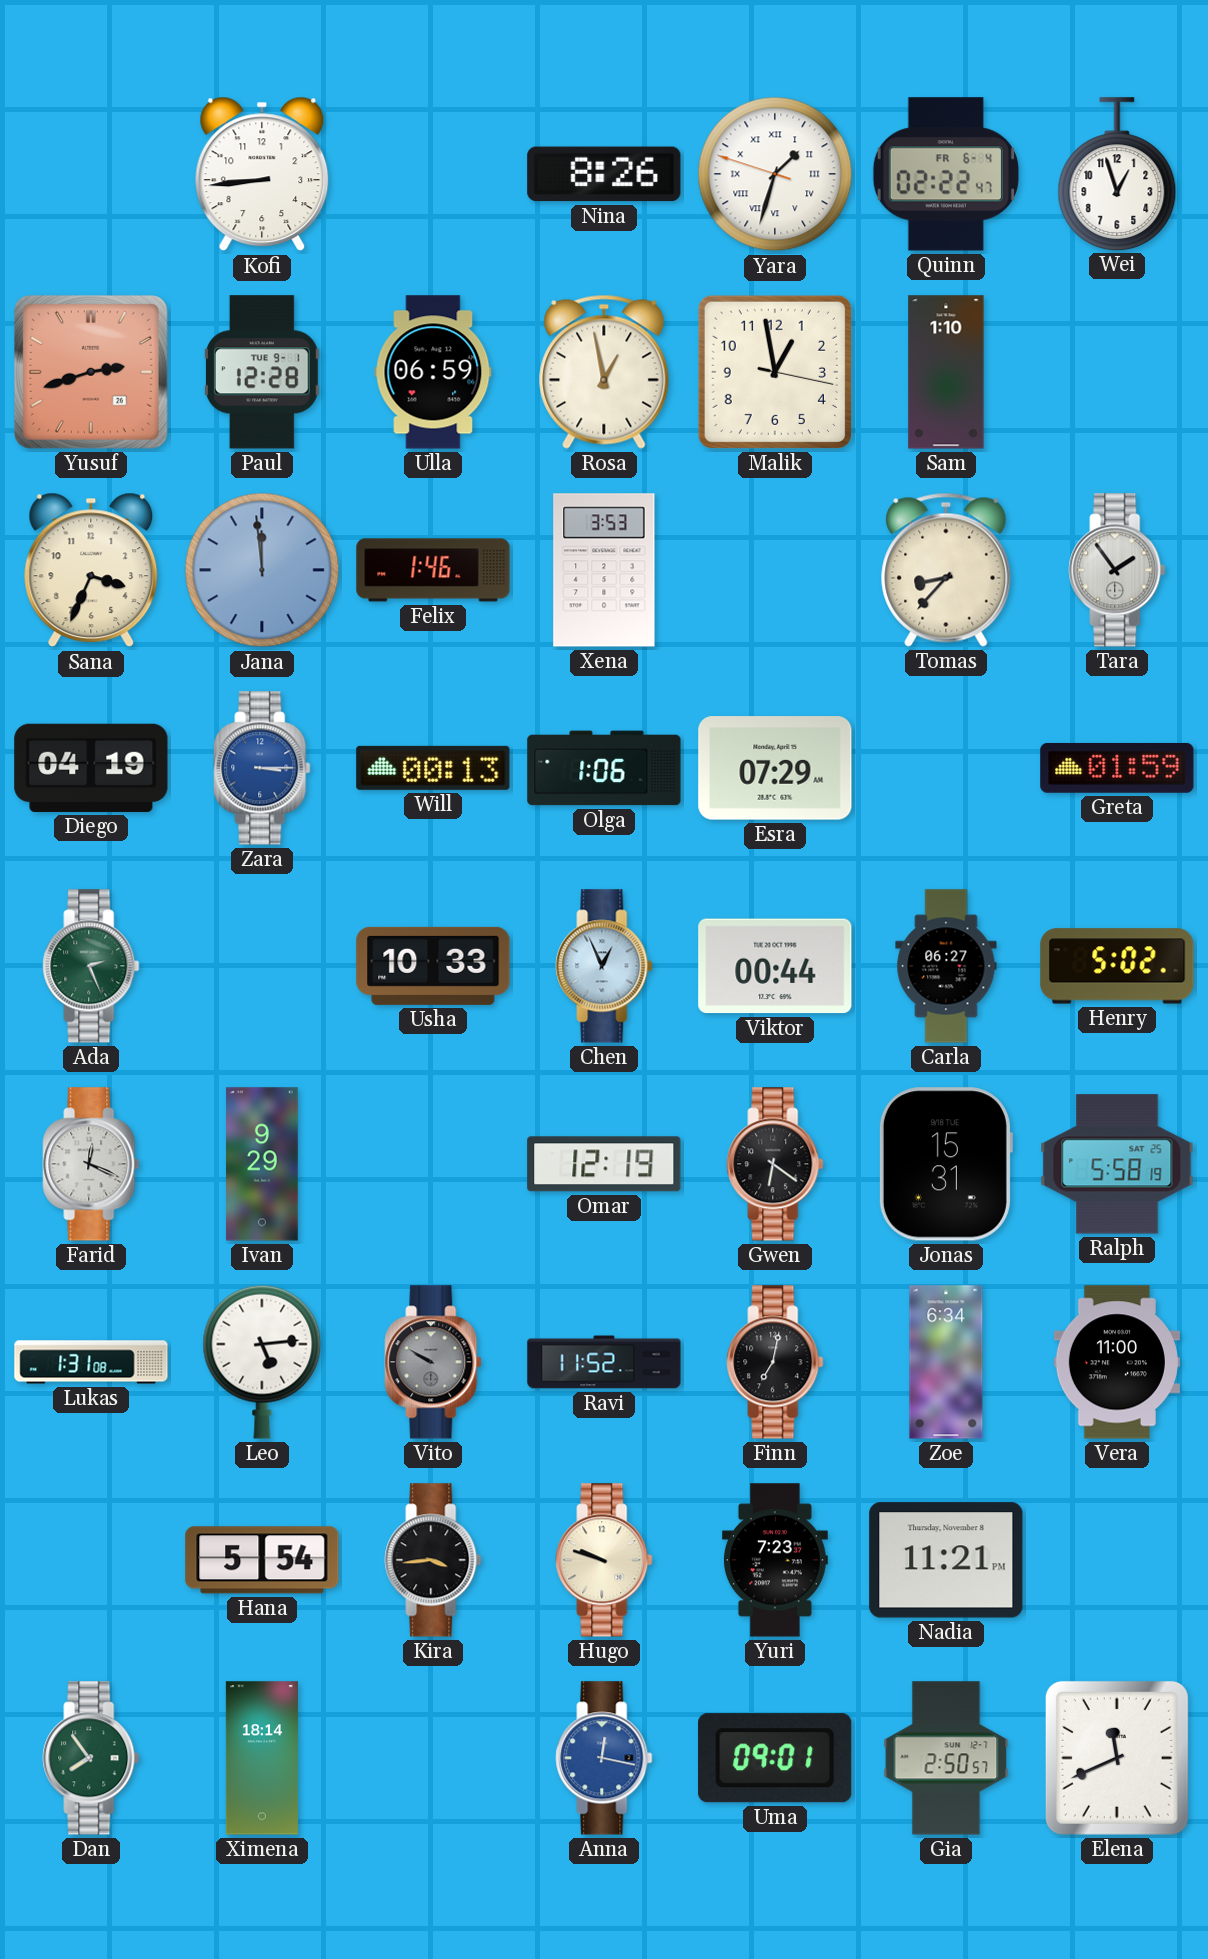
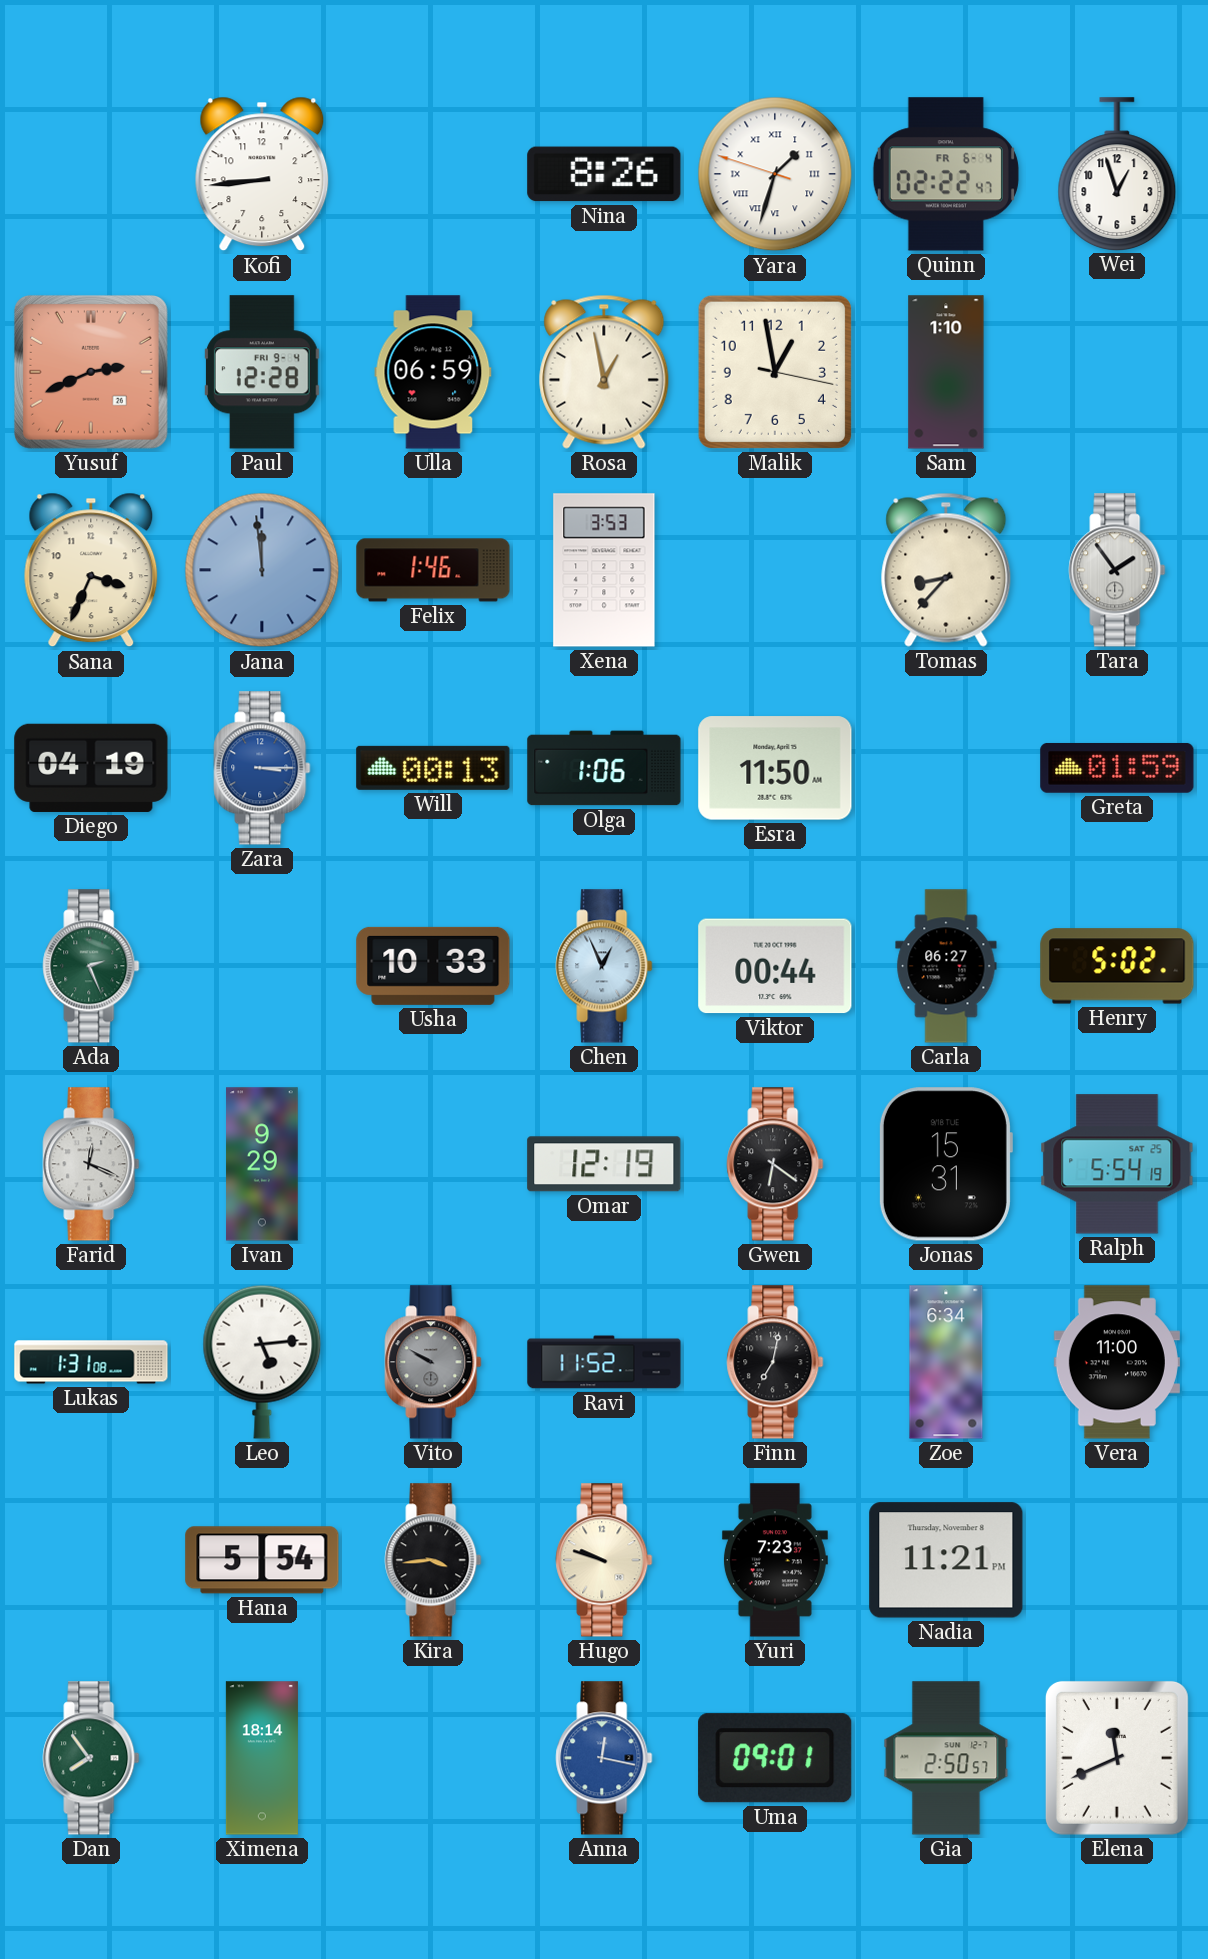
Yusuf: 2:42 -> 2:41
Paul date: TUE 9-1 -> FRI 9-4
Esra: 07:29 -> 11:50
Ralph: 5:58 -> 5:54
